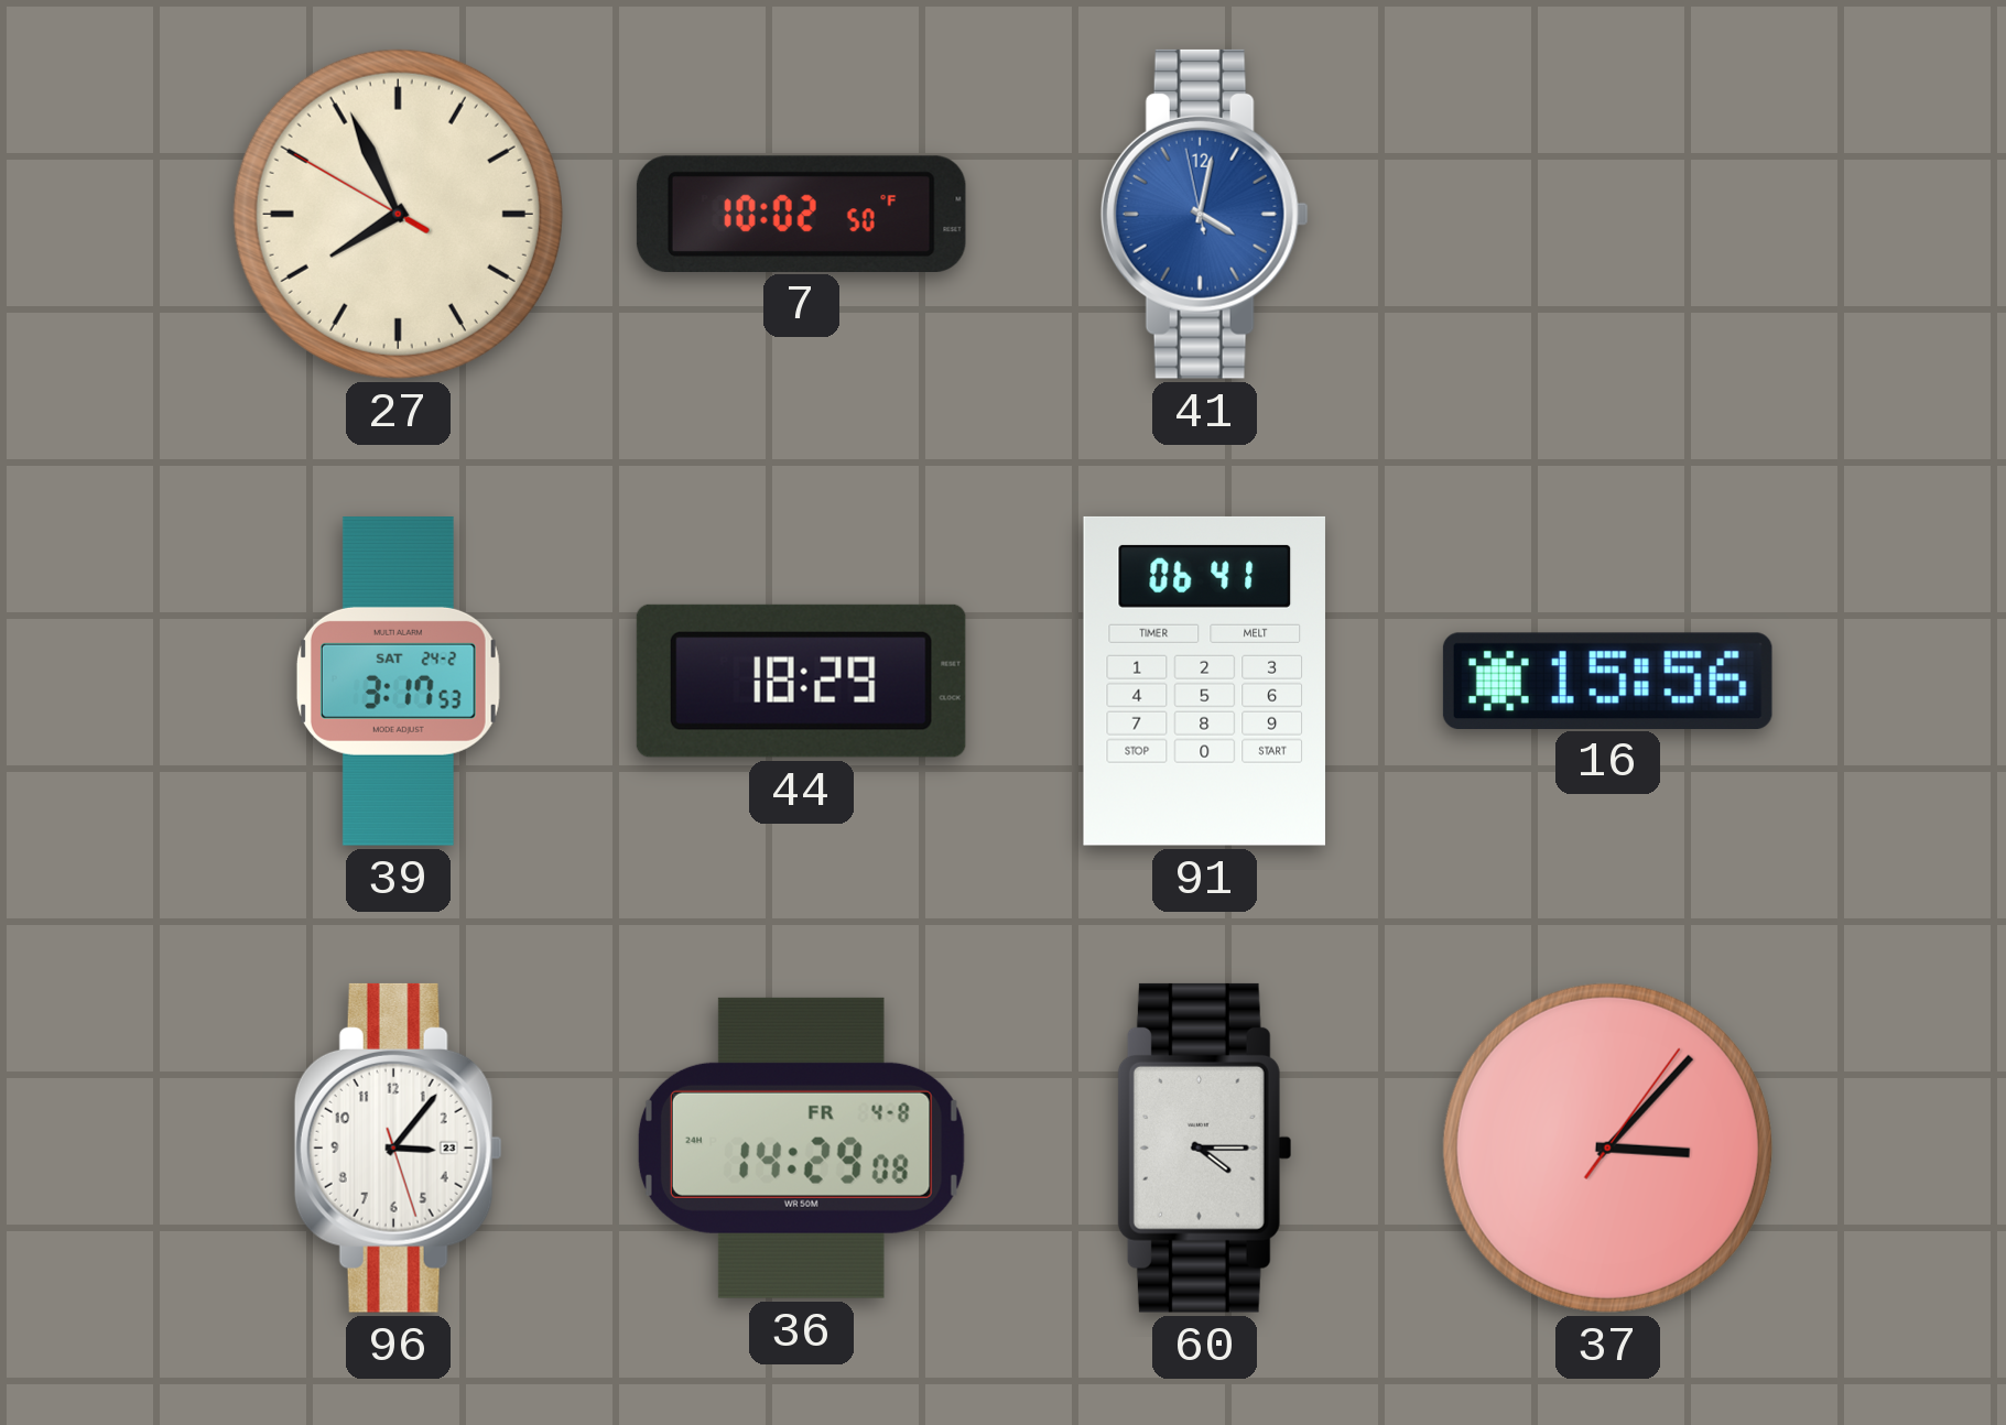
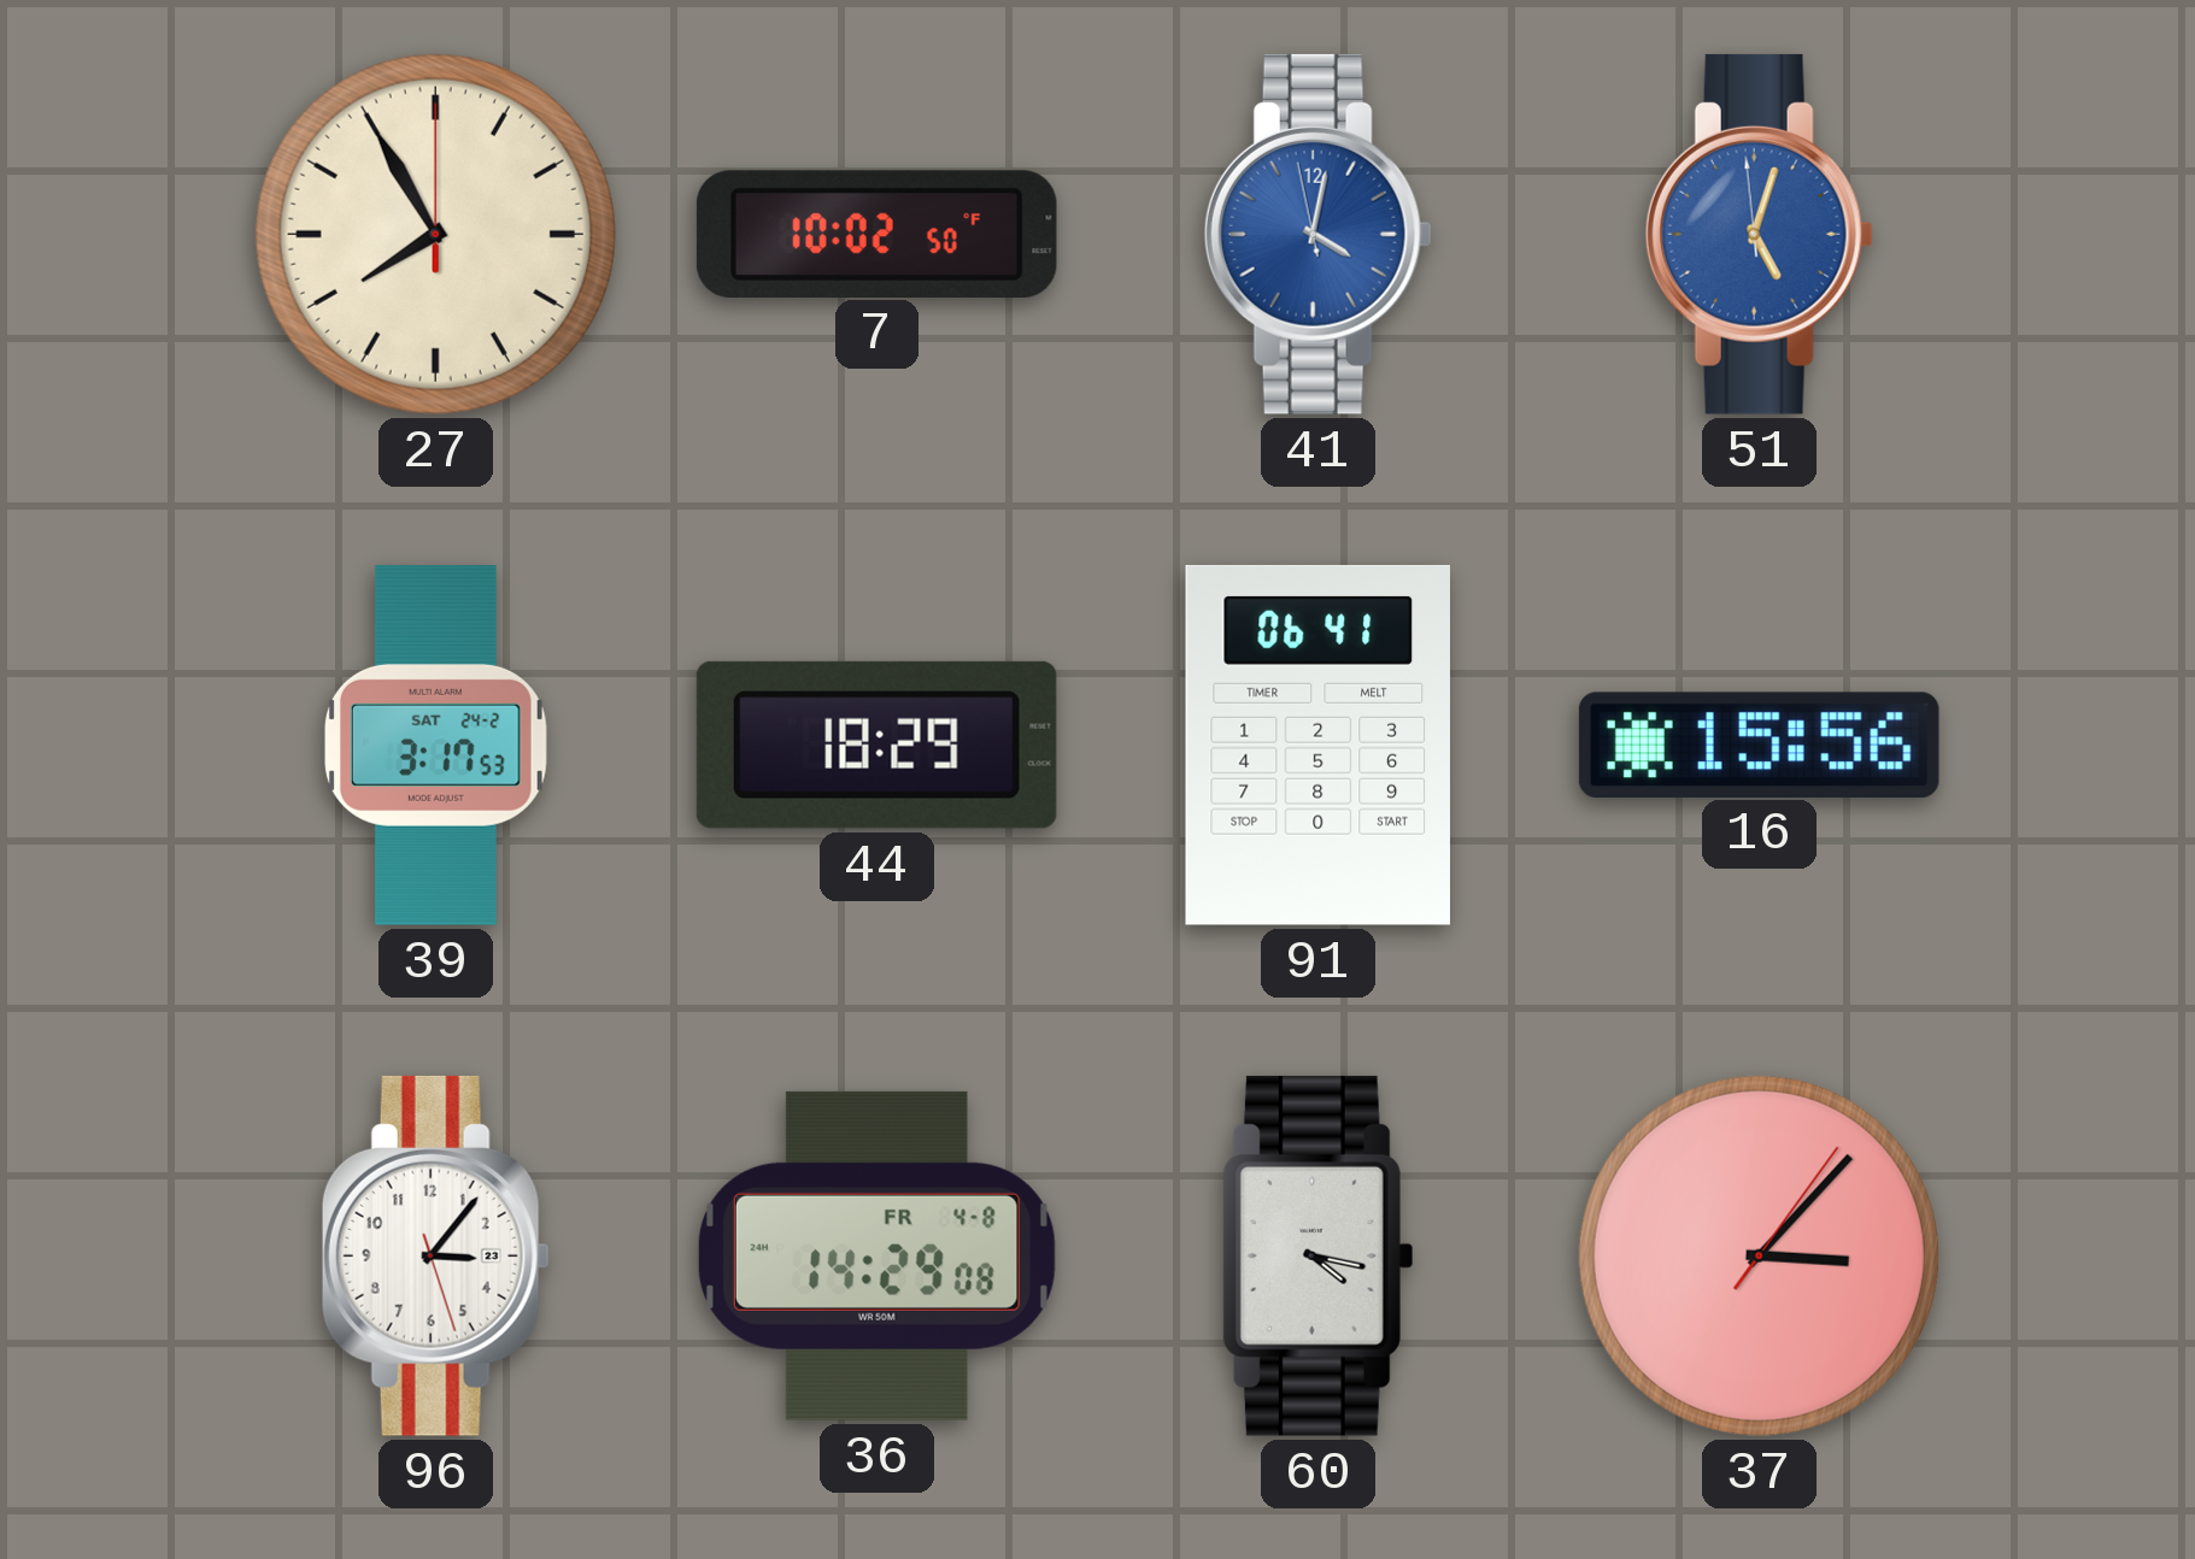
27: 7:55:50 -> 7:55:00
51: none -> 5:02
60: 4:15 -> 4:17
